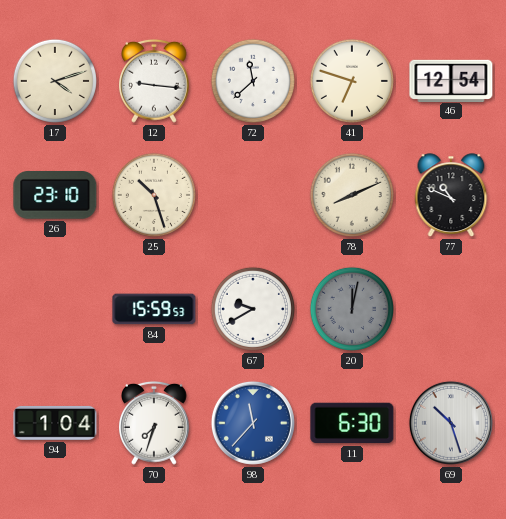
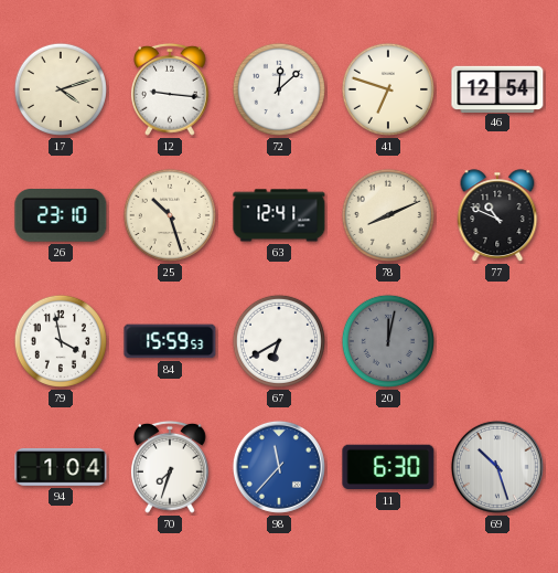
72: 11:38 -> 12:08
63: none -> 12:41
79: none -> 3:58
67: 9:40 -> 6:40
